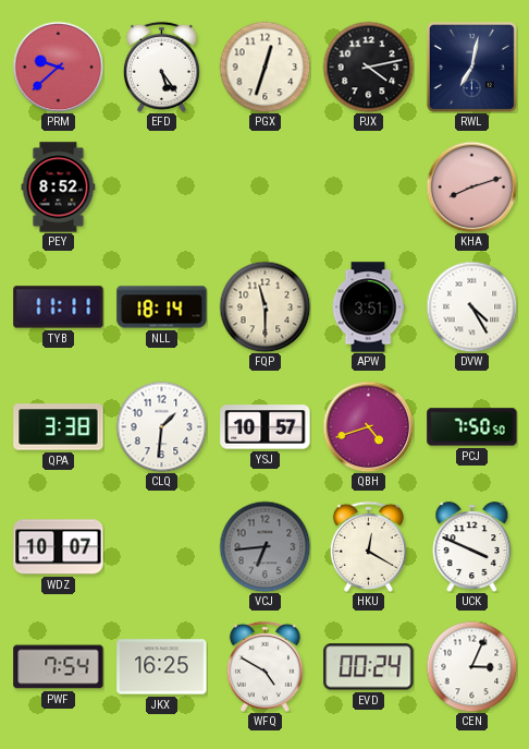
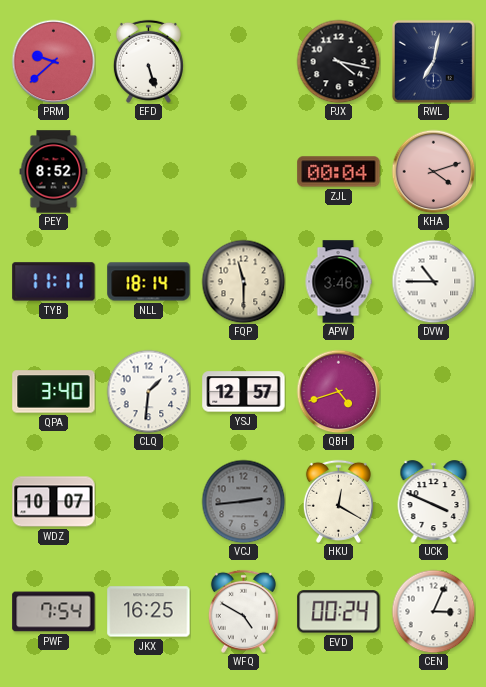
EFD: 5:24 -> 5:27
PGX: 12:33 -> none
PJX: 4:13 -> 4:17
ZJL: none -> 00:04
KHA: 8:12 -> 4:12
APW: 3:51 -> 3:46
DVW: 4:25 -> 10:45
QPA: 3:38 -> 3:40
YSJ: 10:57 -> 12:57
PCJ: 7:50 -> none
VCJ: 6:44 -> 2:44
